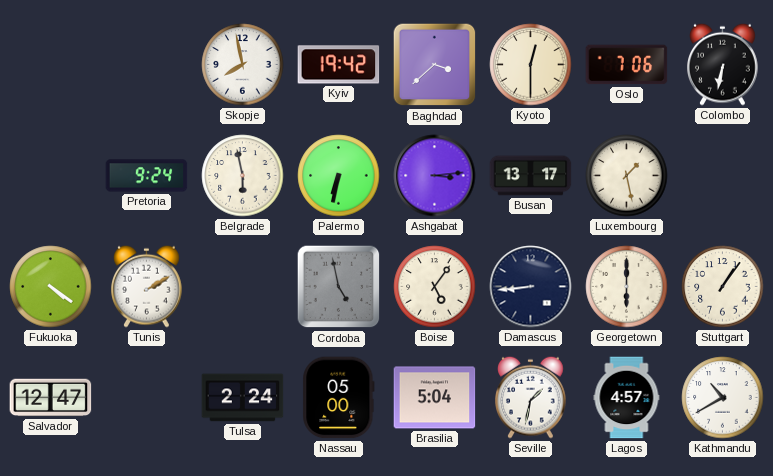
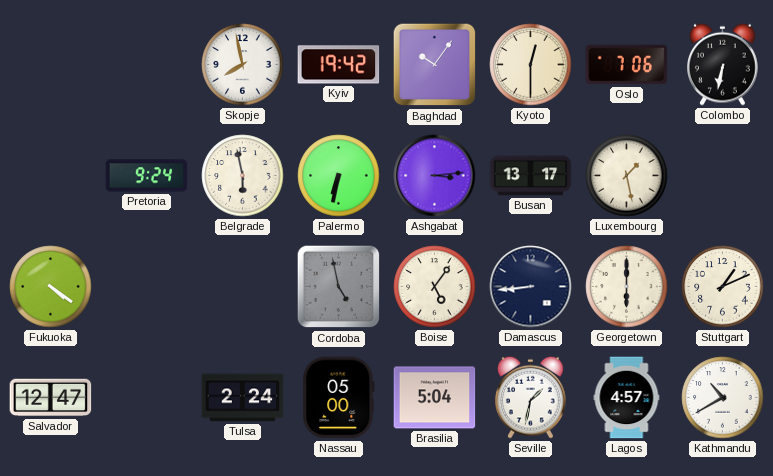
Baghdad: 3:38 -> 10:06
Tunis: 2:10 -> none
Stuttgart: 1:06 -> 1:11
